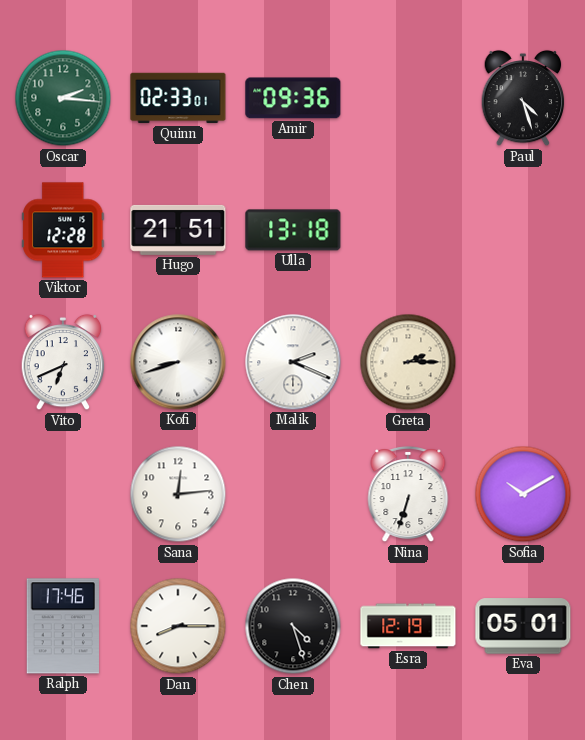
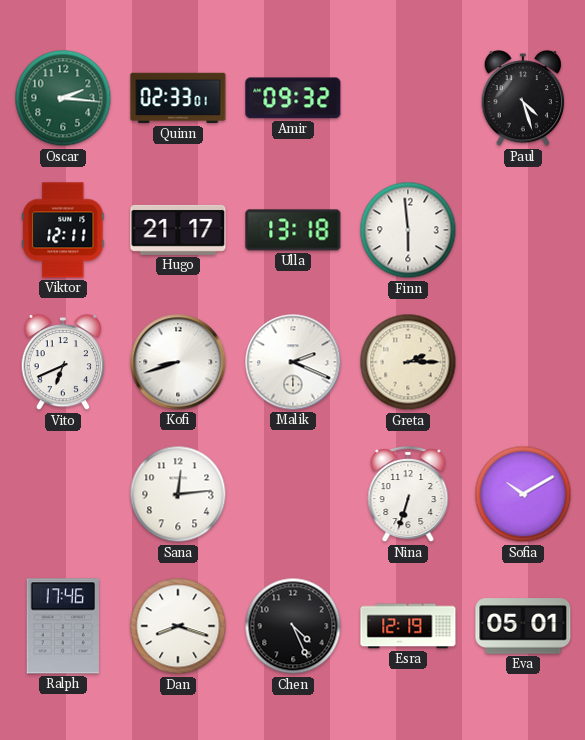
Amir: 09:36 -> 09:32
Viktor: 12:28 -> 12:11
Hugo: 21:51 -> 21:17
Finn: none -> 5:59
Dan: 8:15 -> 8:18
Chen: 4:27 -> 4:26
